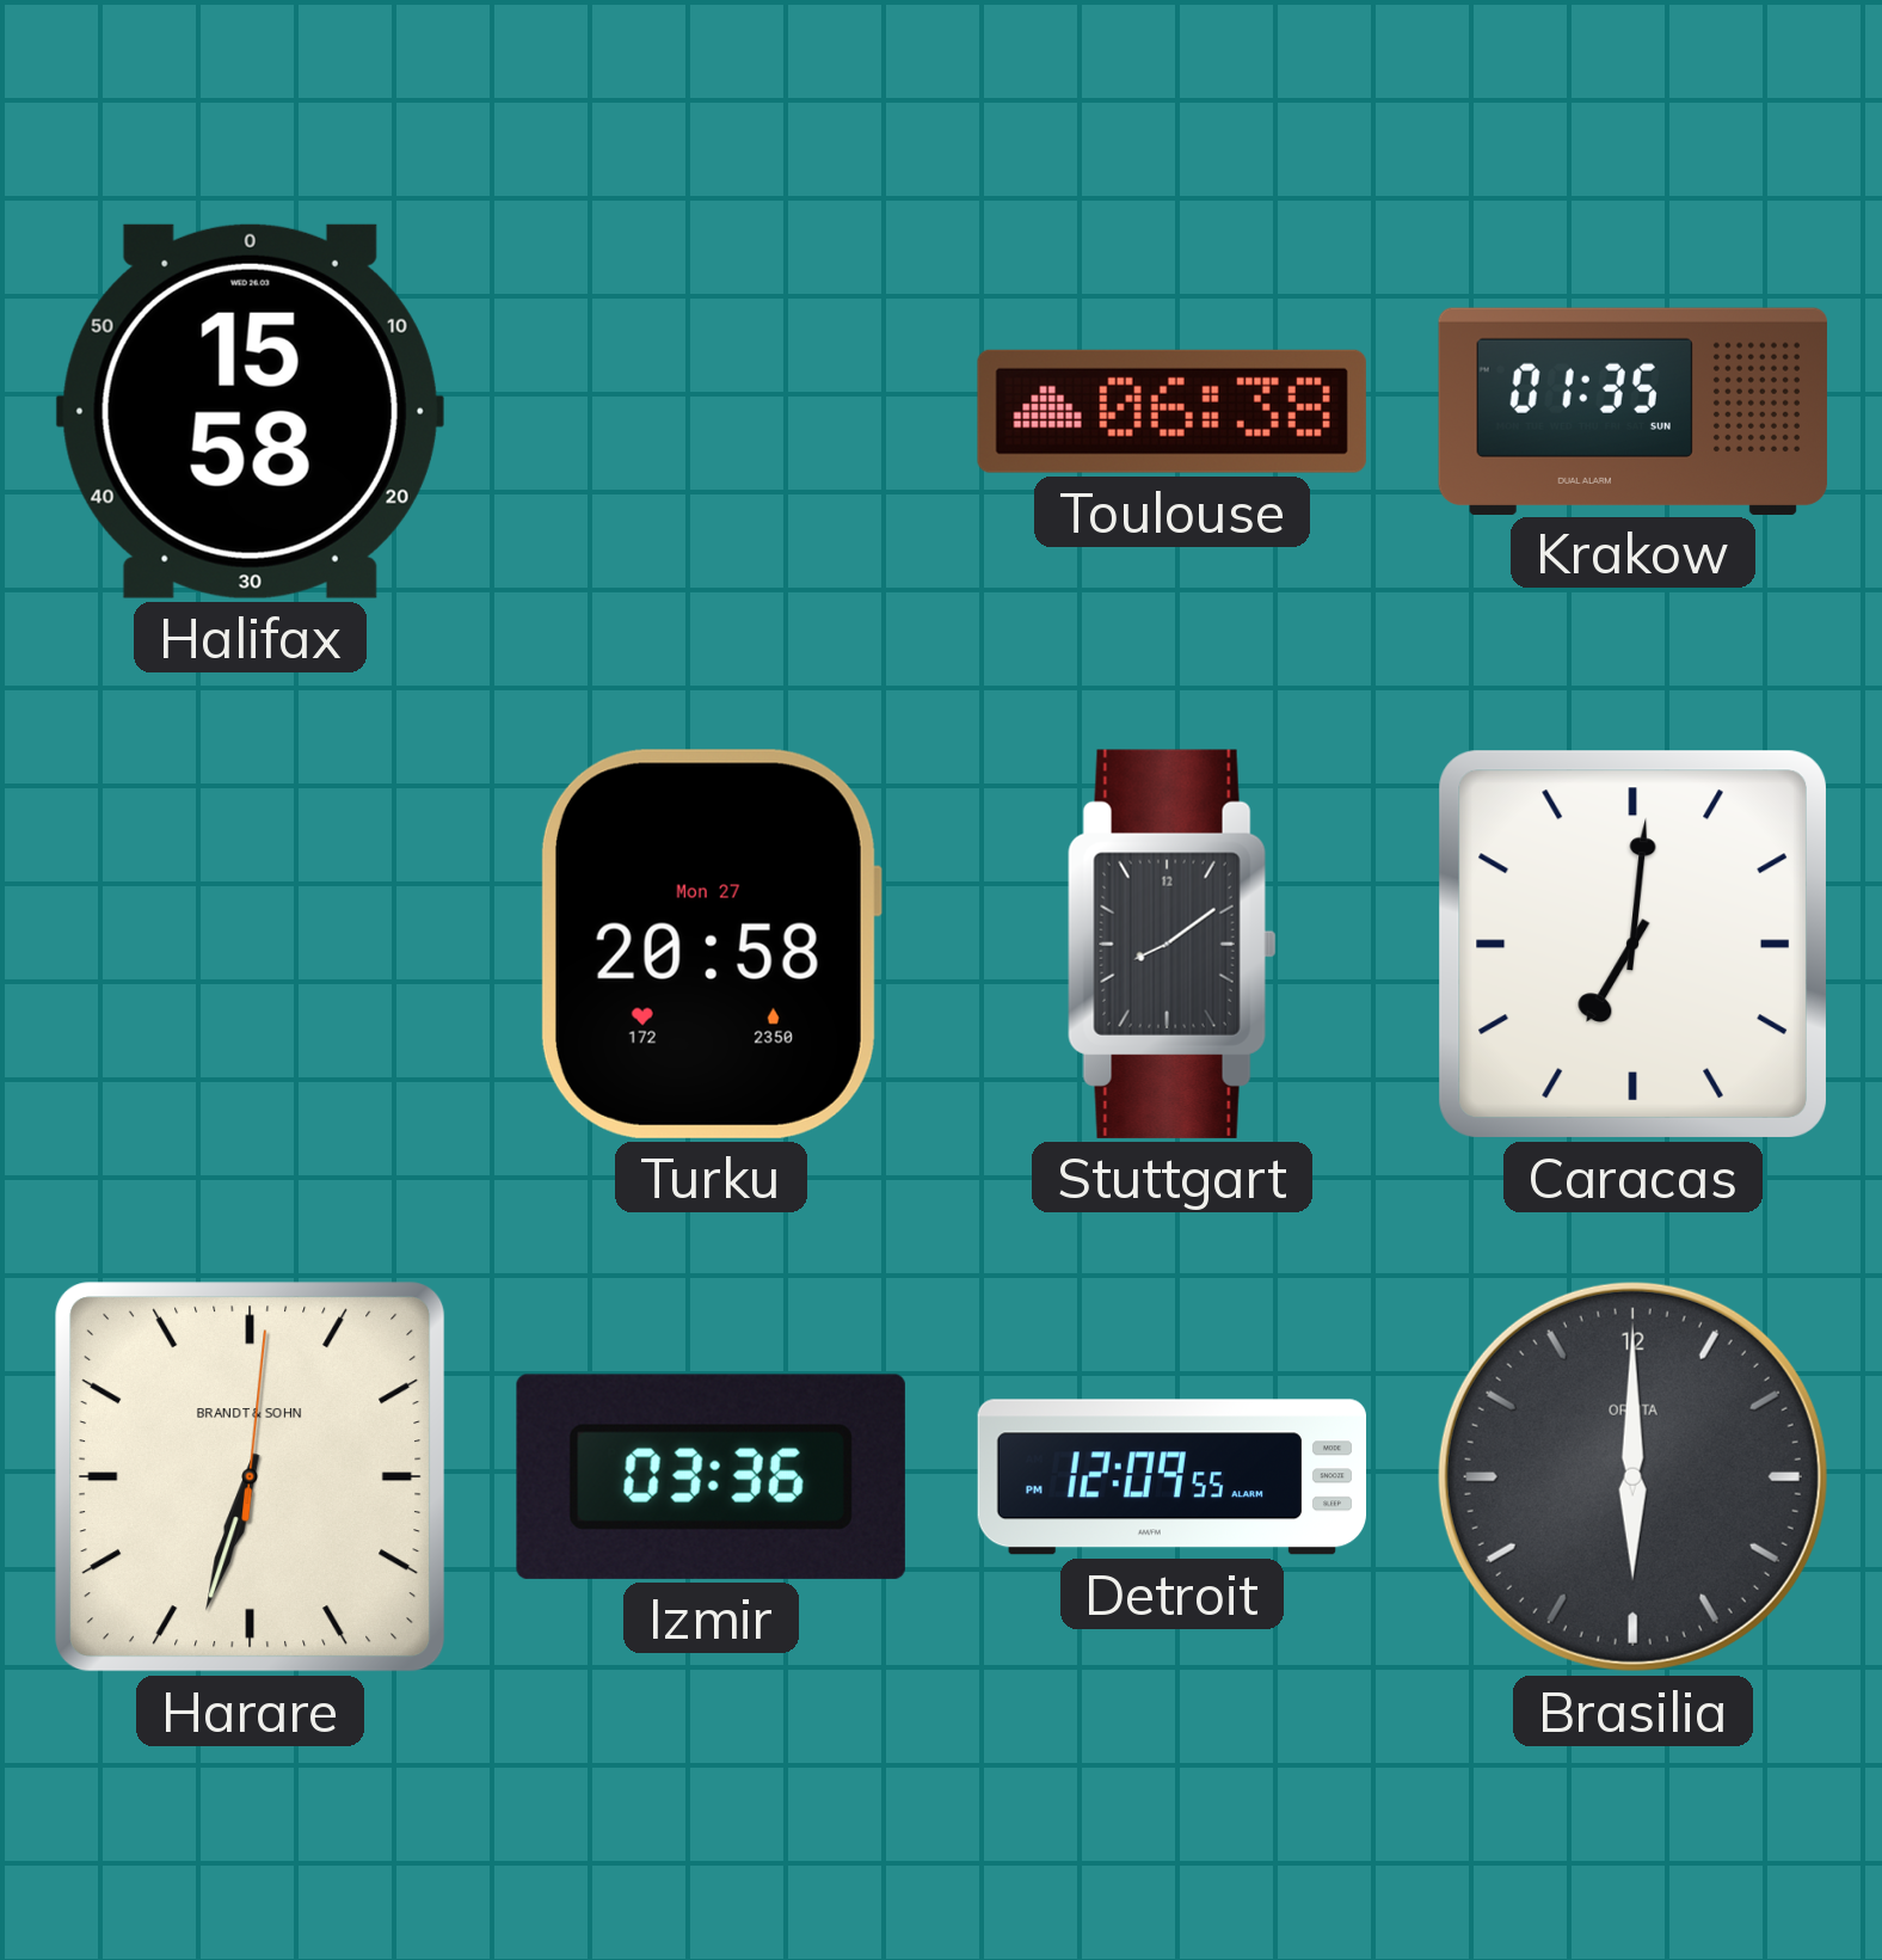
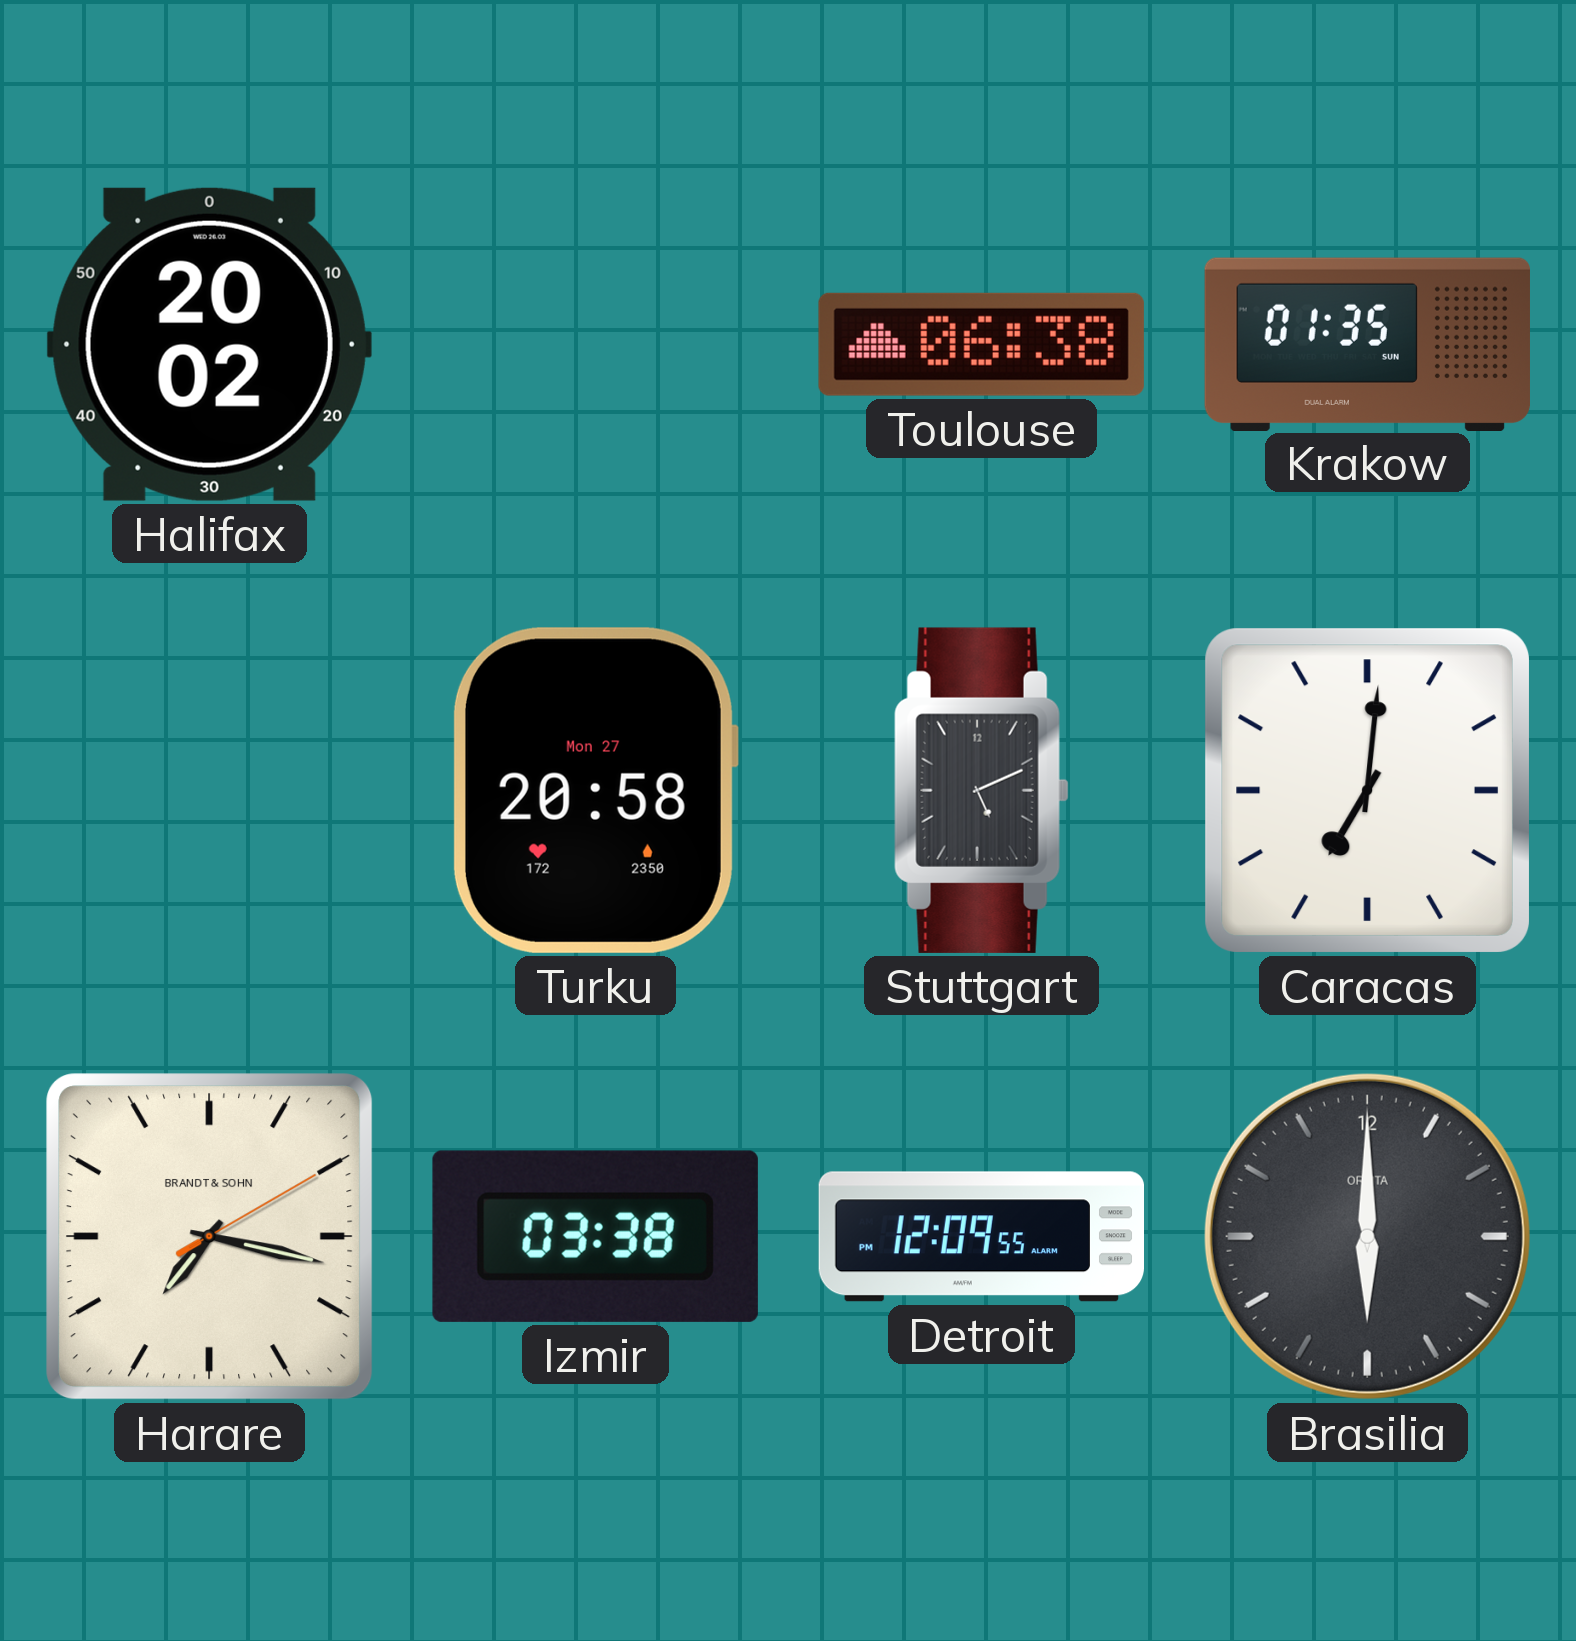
Halifax: 15:58 -> 20:02
Stuttgart: 8:09 -> 5:11
Harare: 6:33 -> 7:17
Izmir: 03:36 -> 03:38
